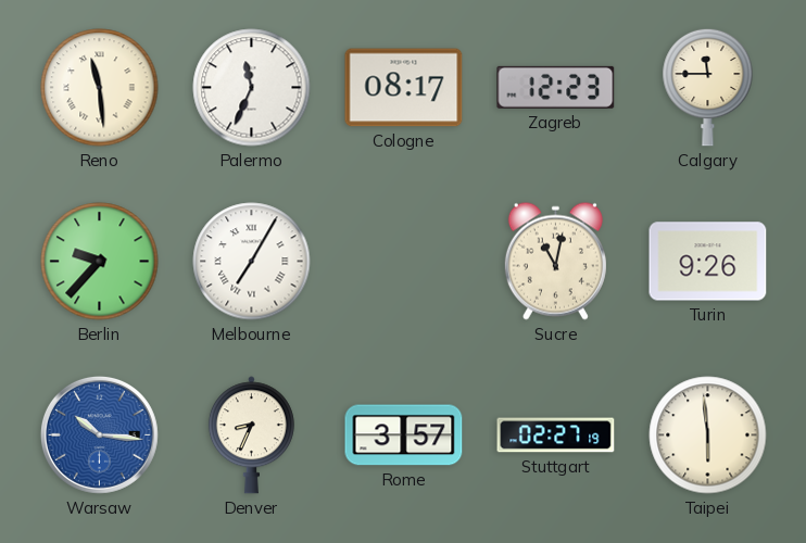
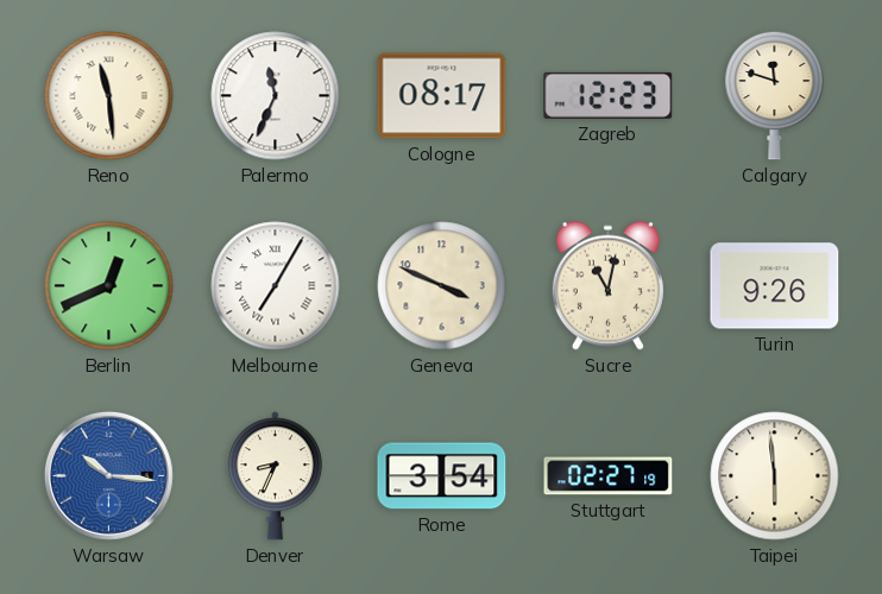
Calgary: 11:45 -> 11:48
Berlin: 9:37 -> 12:41
Geneva: none -> 3:49
Rome: 3:57 -> 3:54
